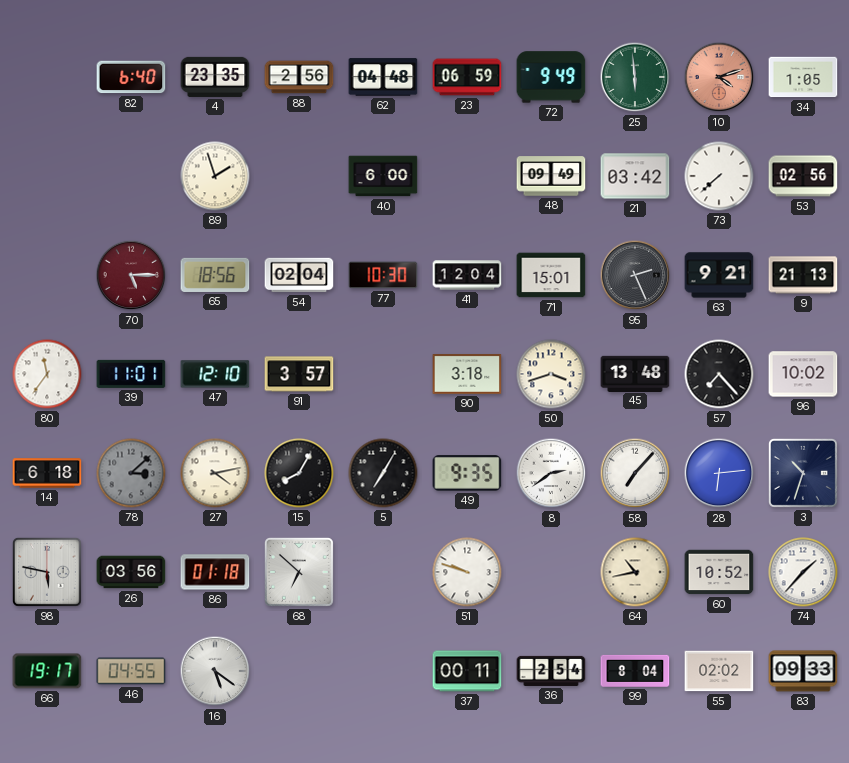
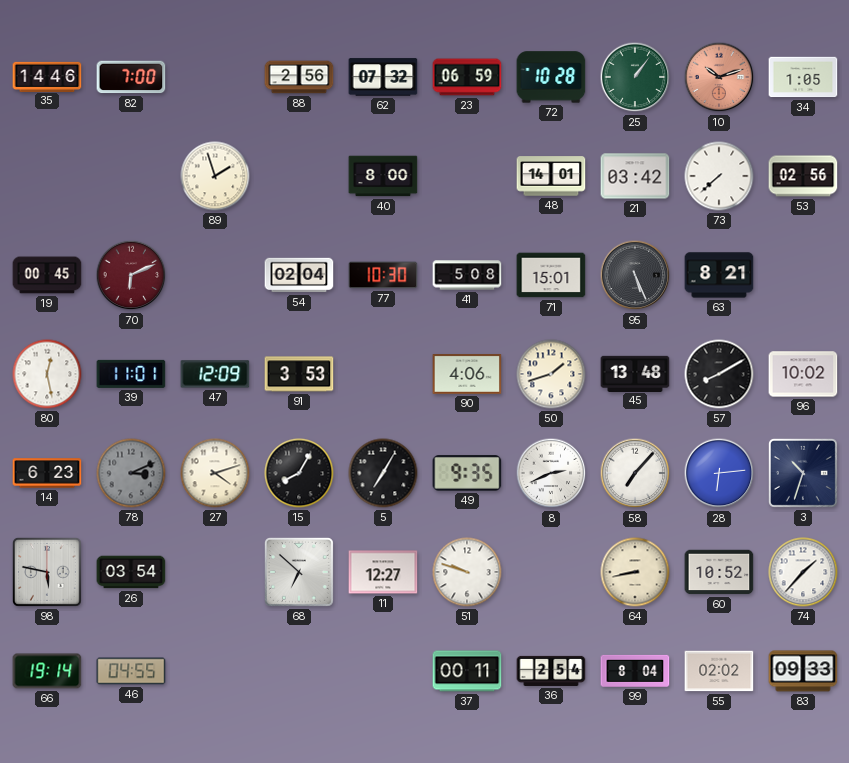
35: none -> 14:46
82: 6:40 -> 7:00
4: 23:35 -> none
62: 04:48 -> 07:32
72: 9:49 -> 10:28
25: 5:59 -> 1:06
10: 4:12 -> 10:12
40: 6:00 -> 8:00
48: 09:49 -> 14:01
19: none -> 00:45
70: 5:15 -> 6:11
65: 18:56 -> none
41: 12:04 -> 5:08
95: 2:26 -> 5:26
63: 9:21 -> 8:21
9: 21:13 -> none
80: 11:36 -> 12:28
47: 12:10 -> 12:09
91: 3:57 -> 3:53
90: 3:18 -> 4:06
50: 3:42 -> 1:42
57: 7:23 -> 8:10
14: 6:18 -> 6:23
78: 3:08 -> 3:11
27: 4:13 -> 4:12
8: 2:39 -> 2:41
26: 03:56 -> 03:54
86: 01:18 -> none
11: none -> 12:27
64: 10:43 -> 8:43
66: 19:17 -> 19:14
16: 5:21 -> none
